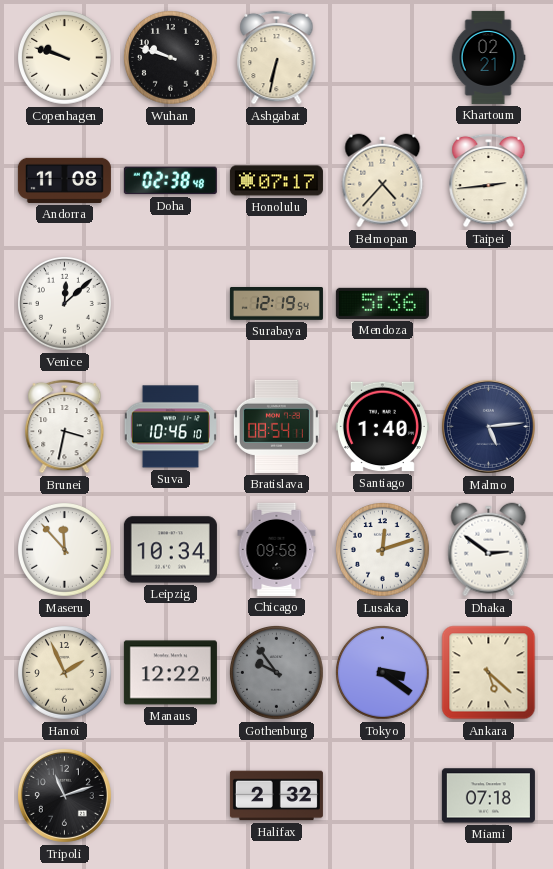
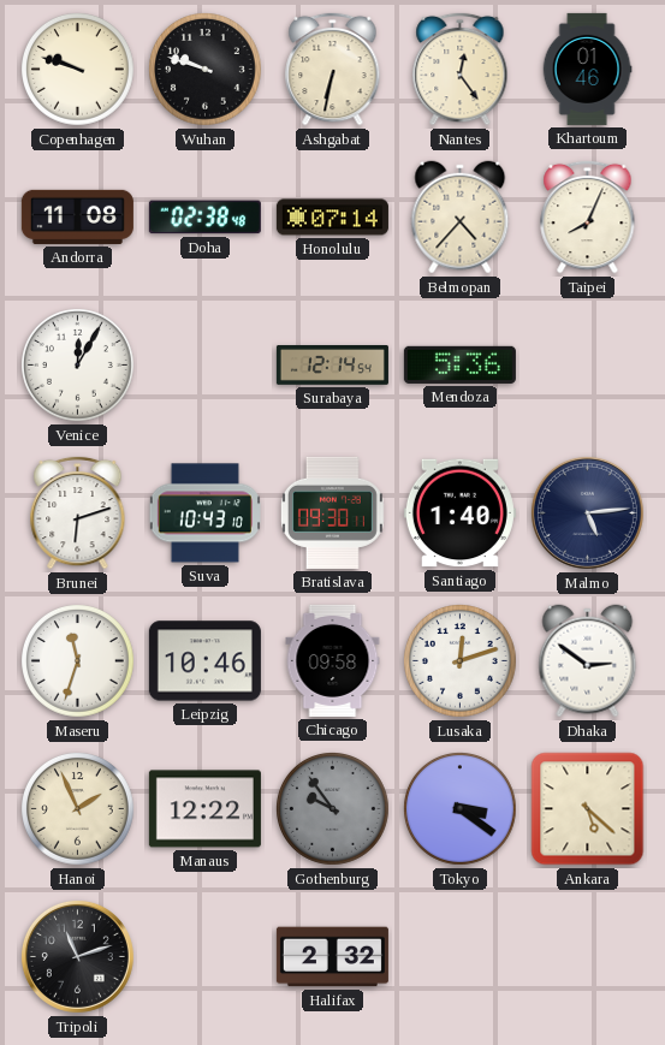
Nantes: none -> 12:24
Khartoum: 02:21 -> 01:46
Honolulu: 07:17 -> 07:14
Taipei: 2:44 -> 8:04
Venice: 12:08 -> 12:05
Surabaya: 12:19 -> 12:14
Brunei: 3:32 -> 6:12
Suva: 10:46 -> 10:43
Bratislava: 08:54 -> 09:30
Maseru: 11:53 -> 11:33
Leipzig: 10:34 -> 10:46
Miami: 07:18 -> none
